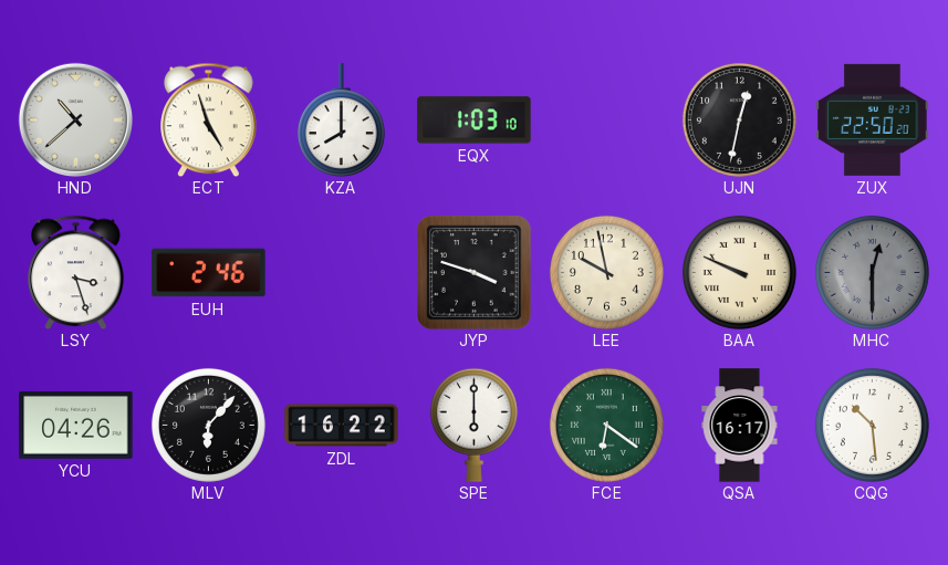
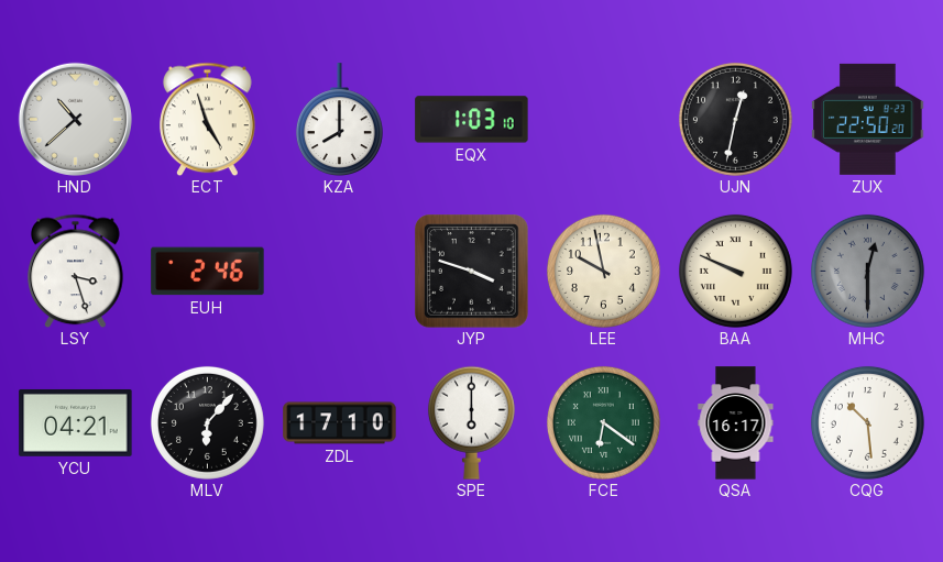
YCU: 04:26 -> 04:21
ZDL: 16:22 -> 17:10
